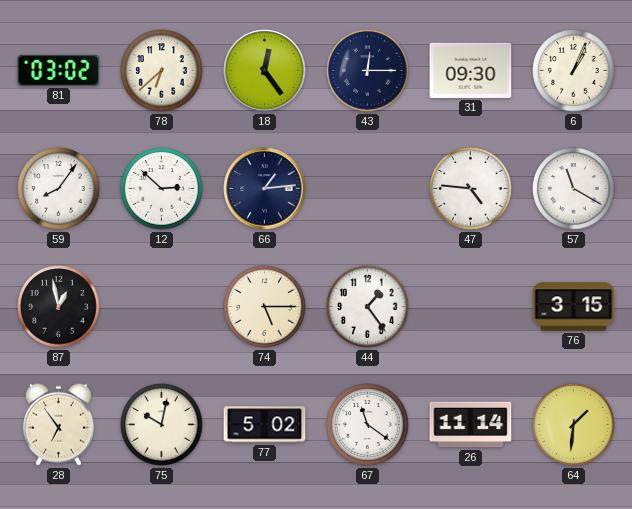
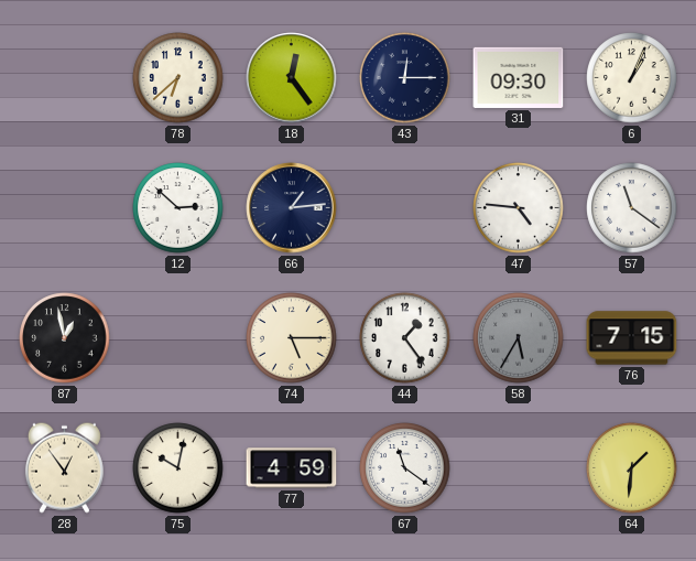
81: 03:02 -> none
59: 8:06 -> none
57: 11:20 -> 11:21
58: none -> 5:35
76: 3:15 -> 7:15
28: 6:54 -> 12:54
77: 5:02 -> 4:59
26: 11:14 -> none
